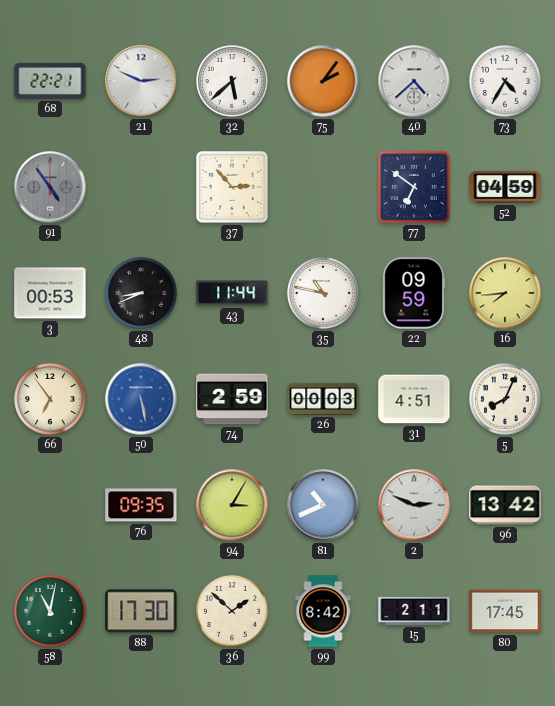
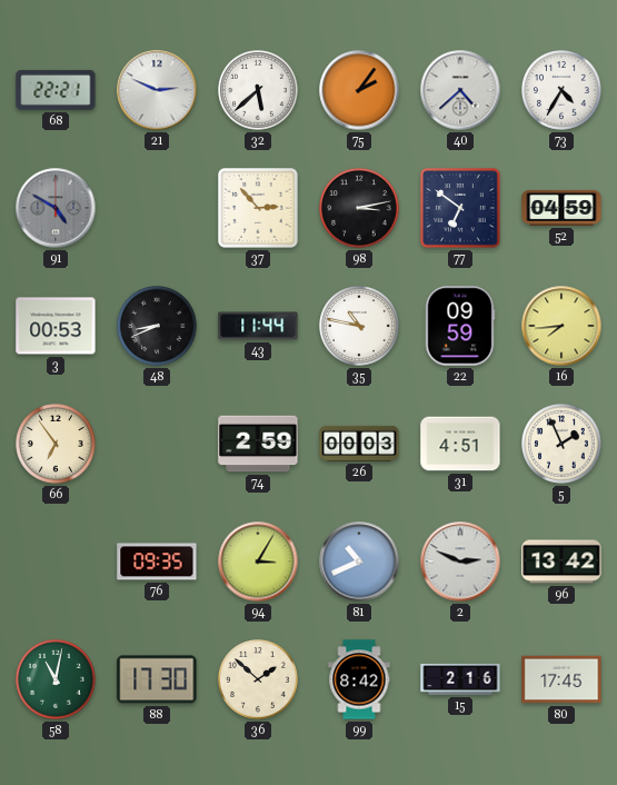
91: 4:54 -> 4:50
98: none -> 3:13
50: 5:28 -> none
5: 8:04 -> 1:56
15: 2:11 -> 2:16
